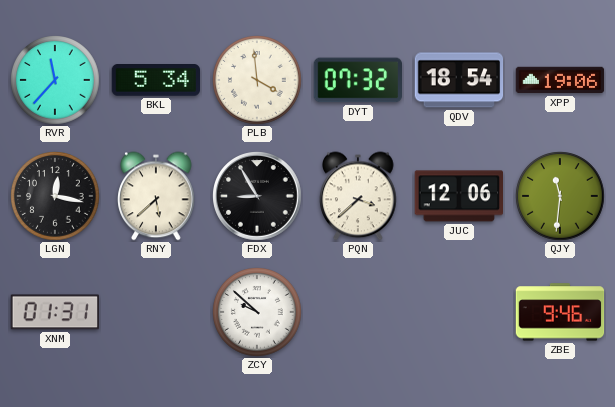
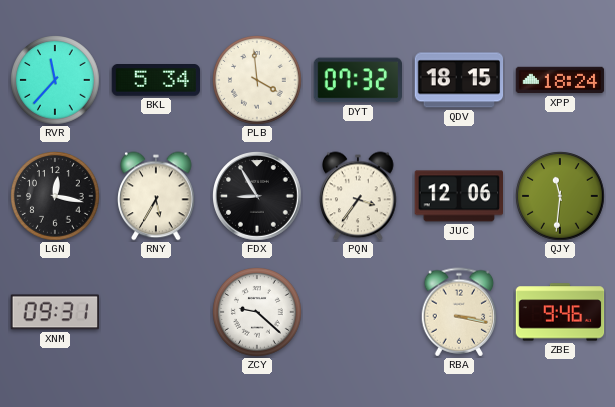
QDV: 18:54 -> 18:15
XPP: 19:06 -> 18:24
RNY: 5:38 -> 5:35
PQN: 3:38 -> 3:36
XNM: 01:31 -> 09:31
ZCY: 9:52 -> 9:22
RBA: none -> 3:17
